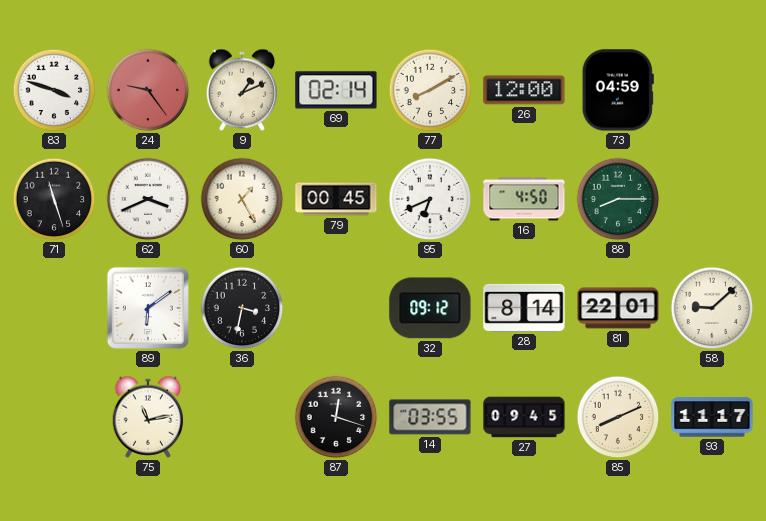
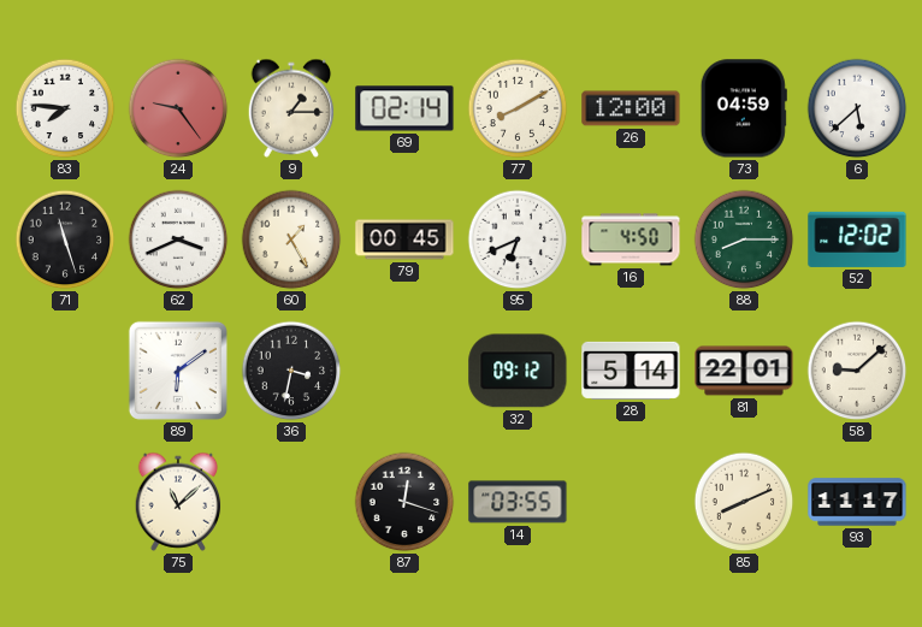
83: 3:48 -> 7:46
9: 1:11 -> 1:15
6: none -> 5:38
52: none -> 12:02
28: 8:14 -> 5:14
75: 11:13 -> 11:08
27: 09:45 -> none
